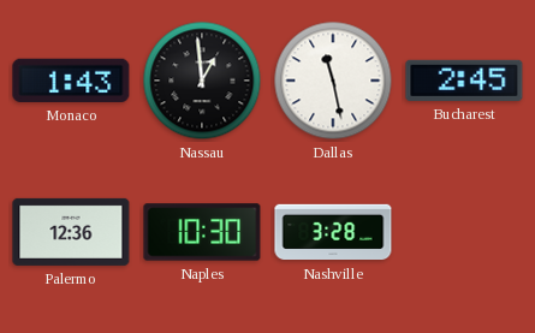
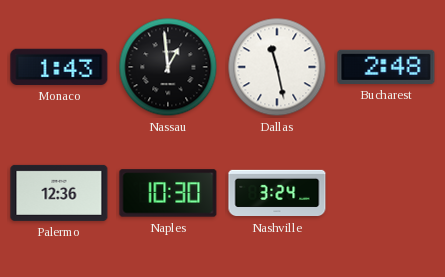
Bucharest: 2:45 -> 2:48
Nashville: 3:28 -> 3:24
